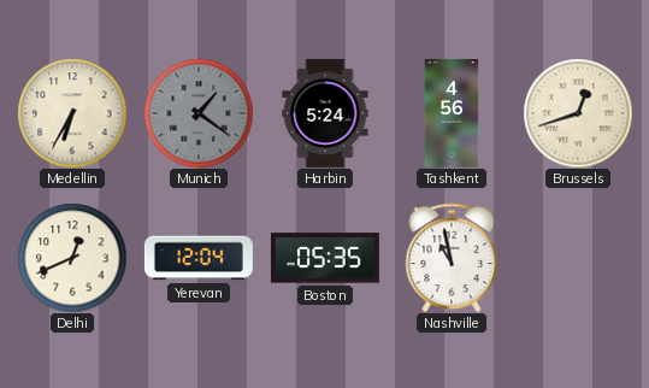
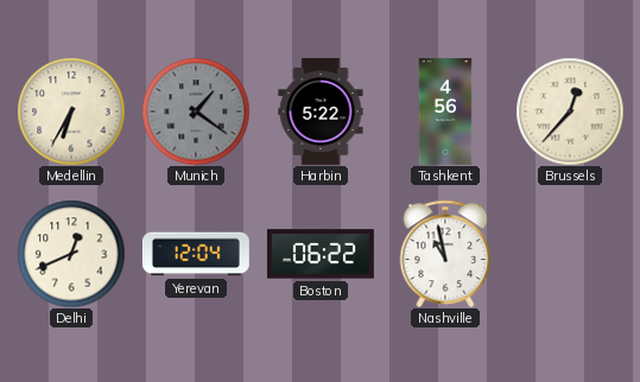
Harbin: 5:24 -> 5:22
Brussels: 12:42 -> 12:37
Boston: 05:35 -> 06:22
